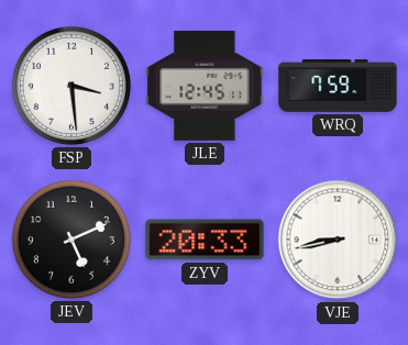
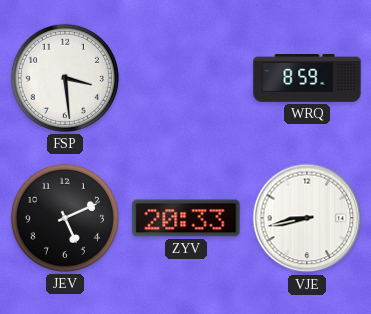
JLE: 12:45 -> none
WRQ: 7:59 -> 8:59
